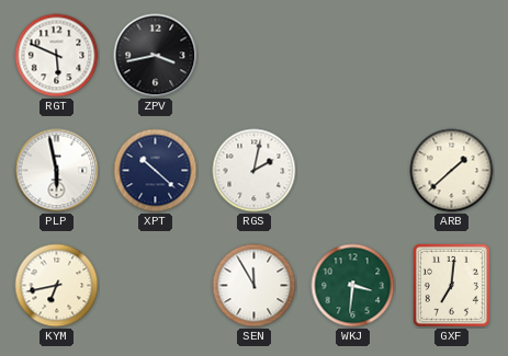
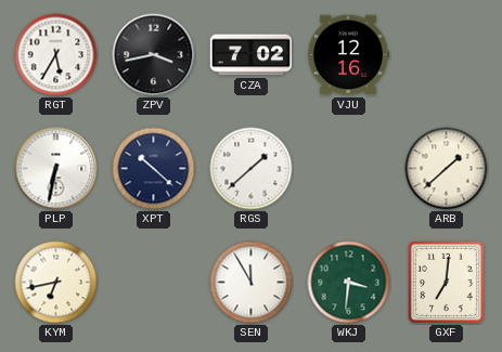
RGT: 5:49 -> 5:35
CZA: none -> 7:02
VJU: none -> 12:16
PLP: 5:58 -> 6:32
RGS: 2:02 -> 1:38
